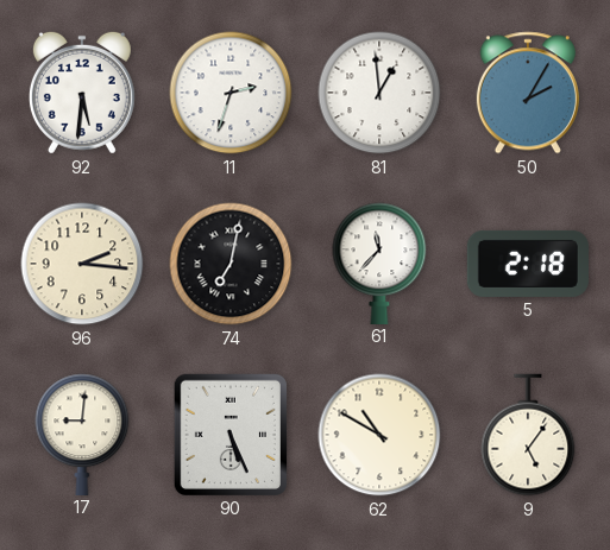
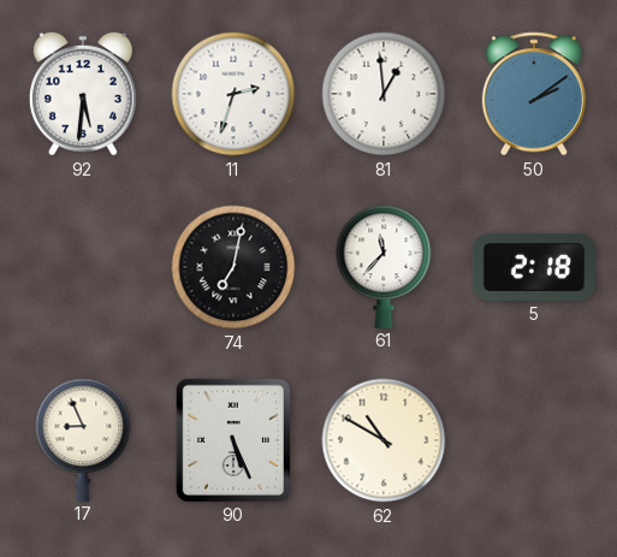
50: 2:05 -> 2:09
96: 2:16 -> none
17: 9:01 -> 8:56
9: 5:06 -> none
